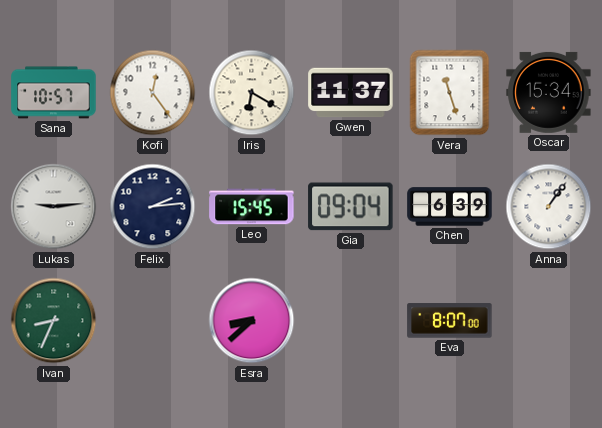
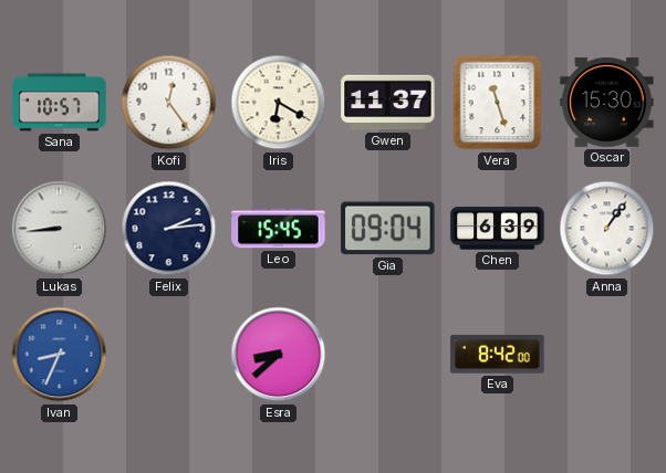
Oscar: 15:34 -> 15:30
Lukas: 9:14 -> 8:44
Ivan dial: green -> blue
Eva: 8:07 -> 8:42
